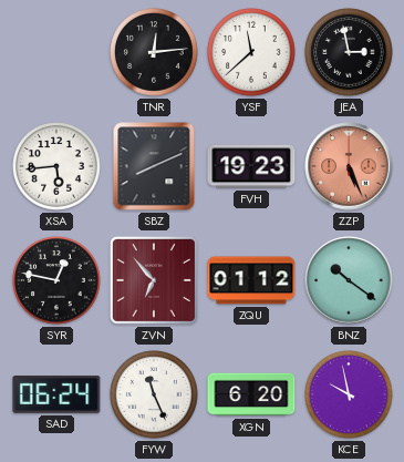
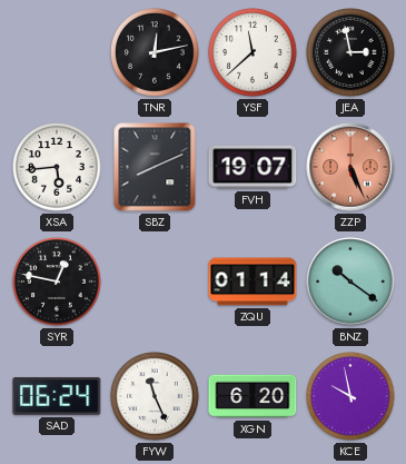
TNR: 12:14 -> 12:13
FVH: 19:23 -> 19:07
ZVN: 6:53 -> none
ZQU: 01:12 -> 01:14
